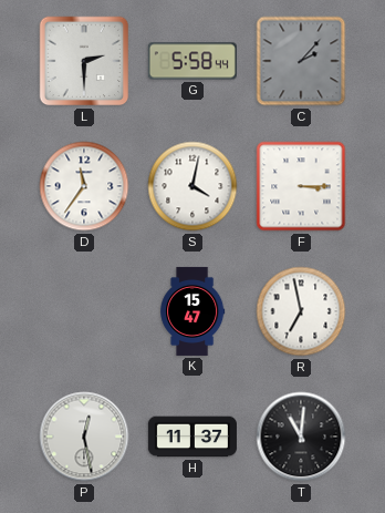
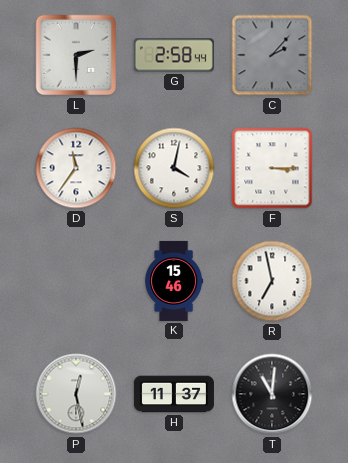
G: 5:58 -> 2:58
K: 15:47 -> 15:46
